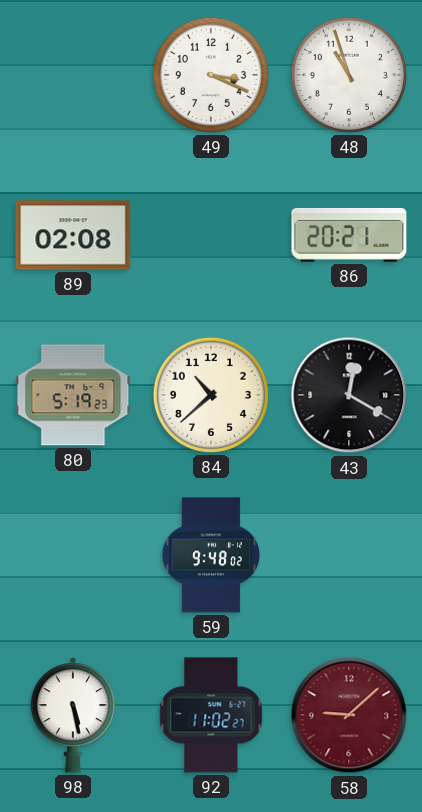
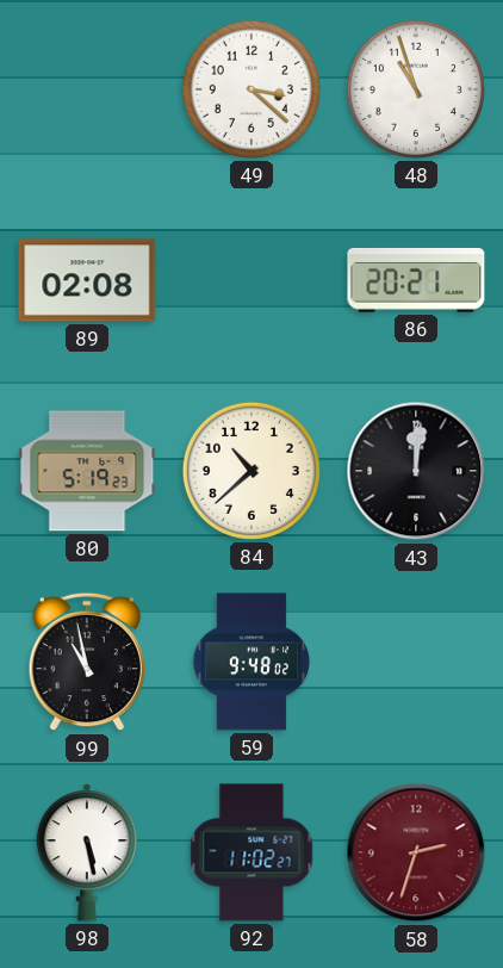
49: 3:19 -> 3:22
43: 12:20 -> 12:01
99: none -> 10:58
58: 9:08 -> 2:33
